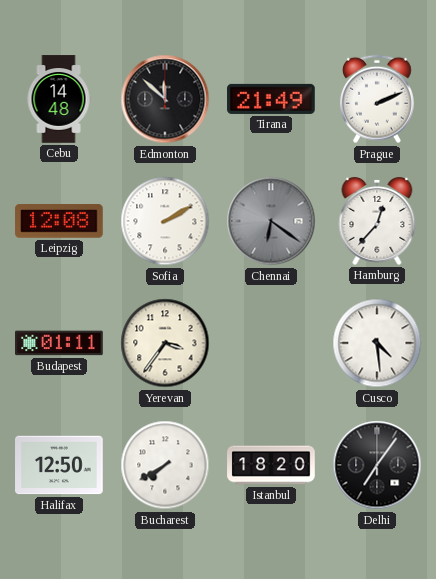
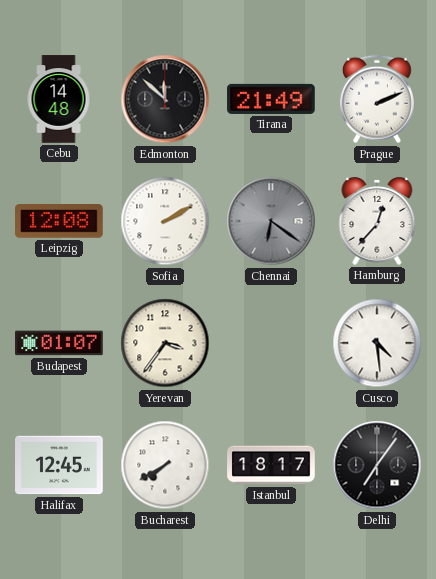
Budapest: 01:11 -> 01:07
Halifax: 12:50 -> 12:45
Istanbul: 18:20 -> 18:17
